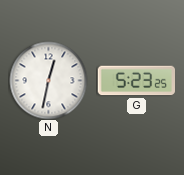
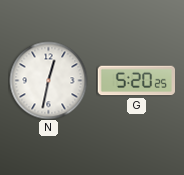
G: 5:23 -> 5:20
